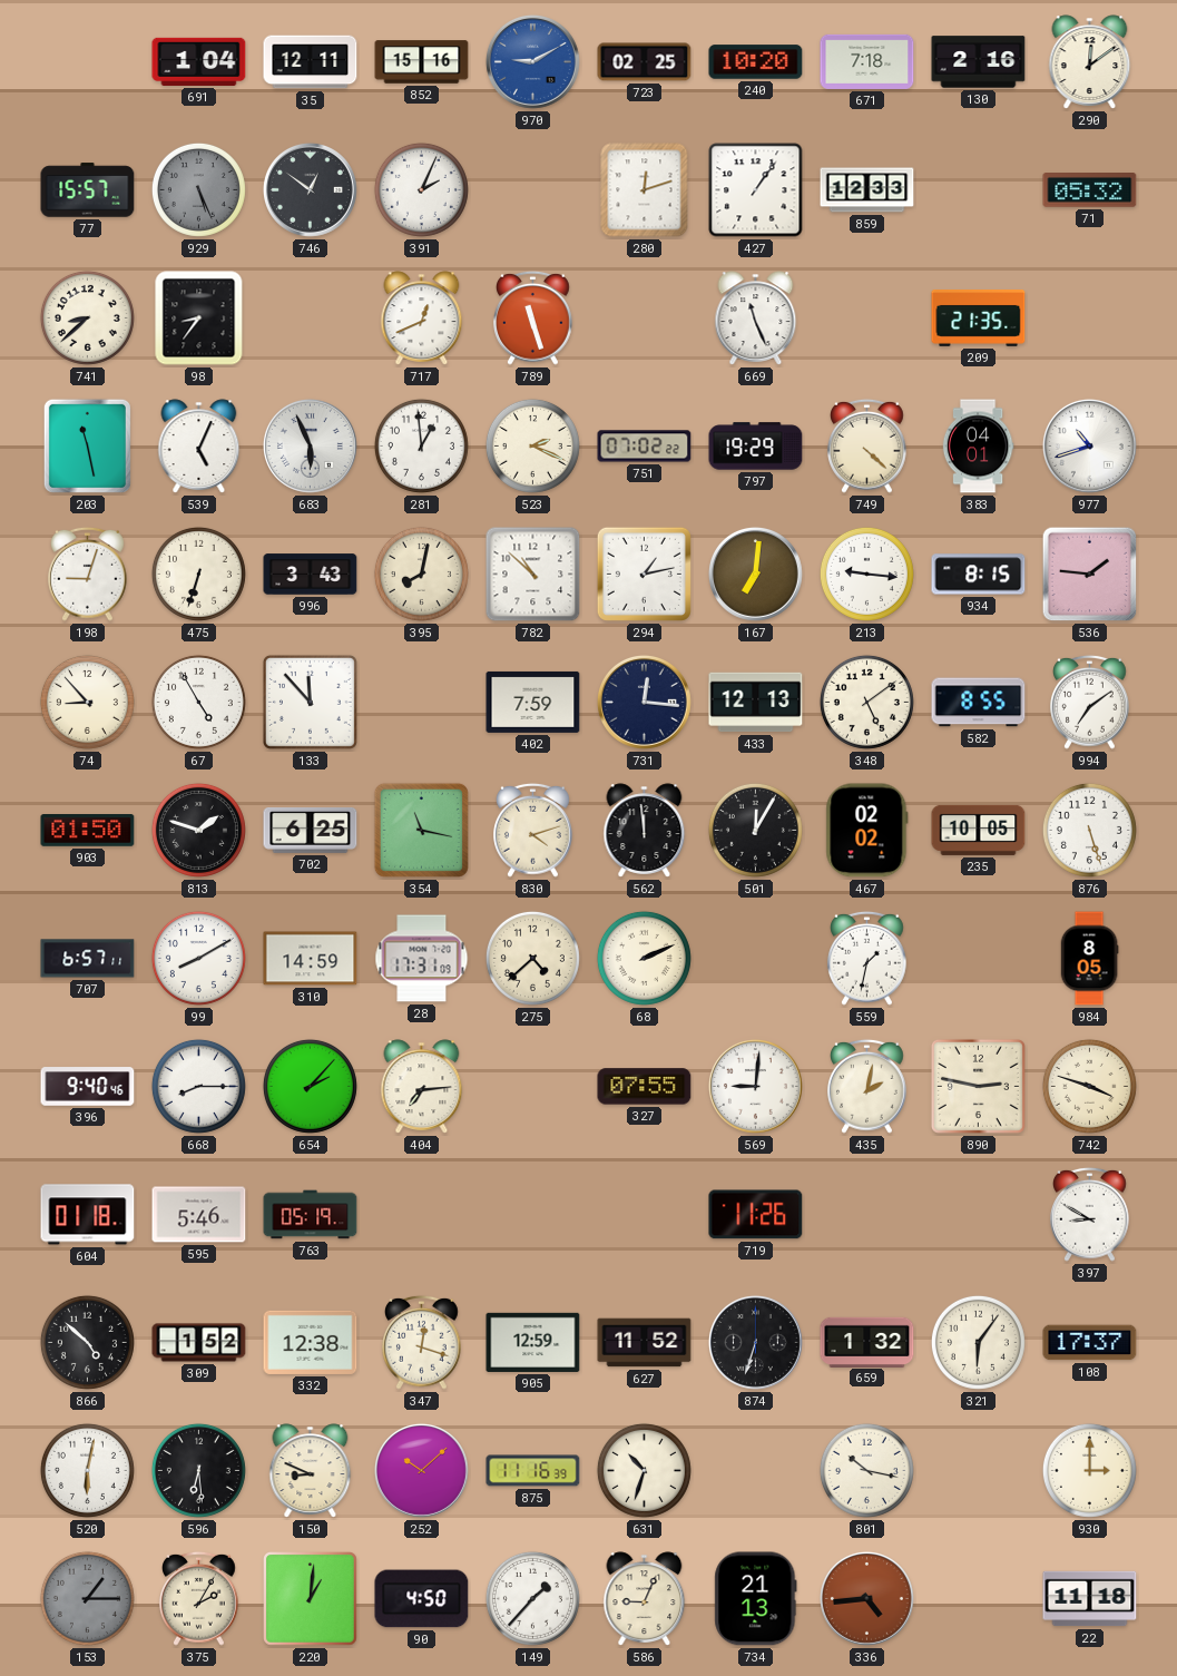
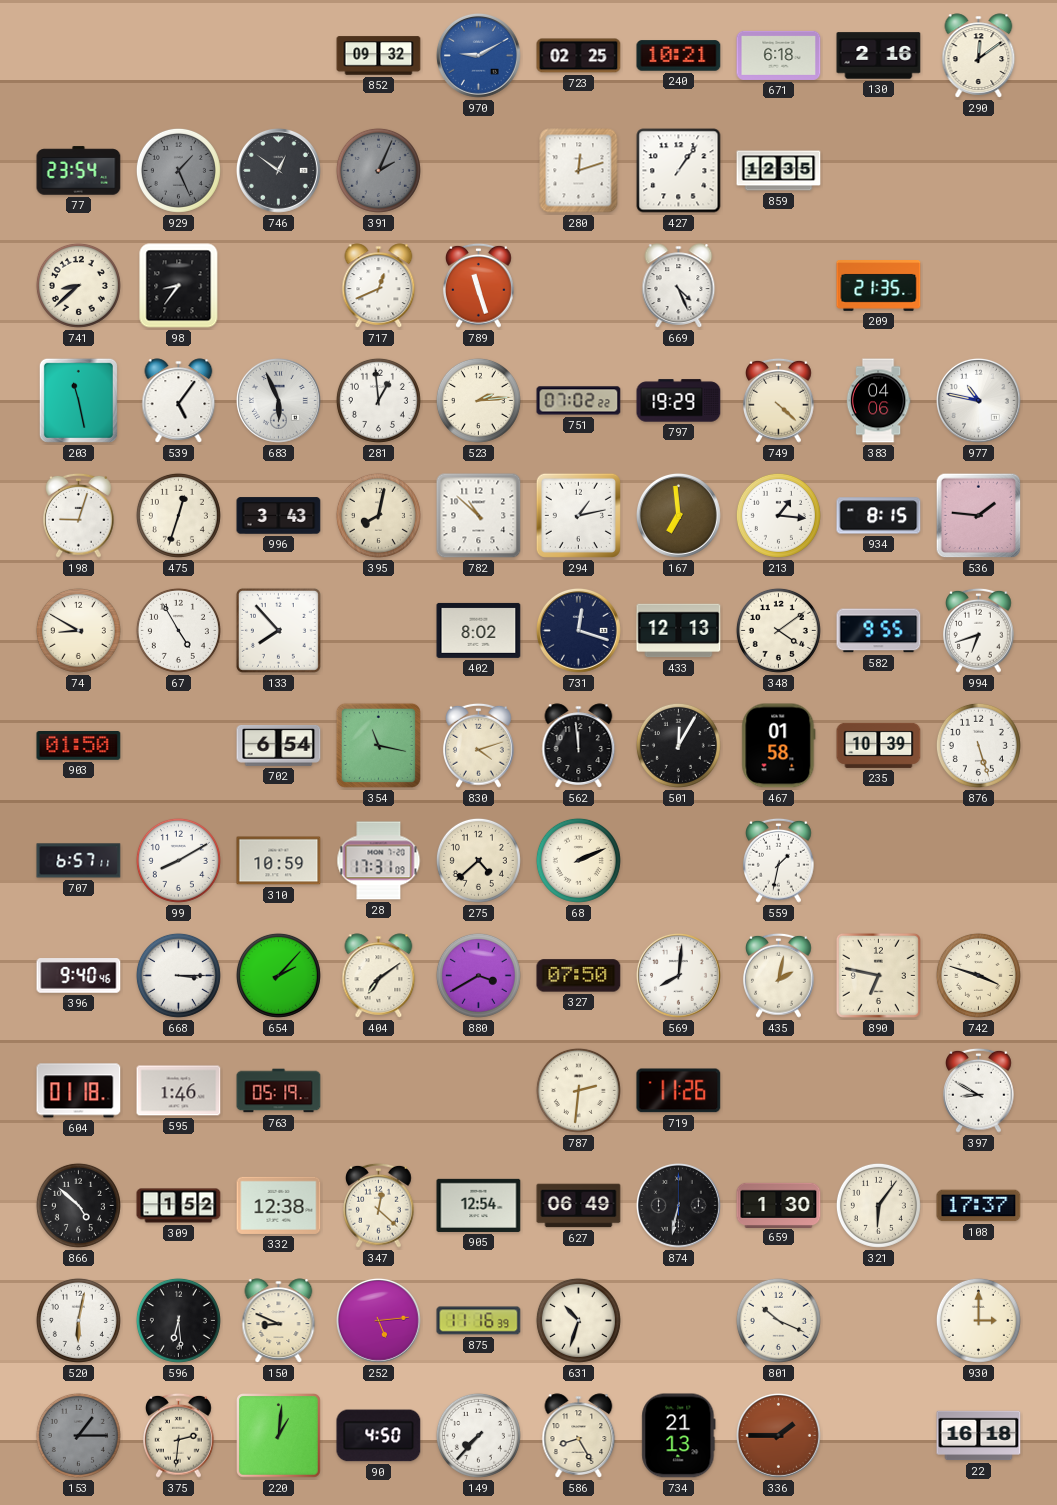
691: 1:04 -> none
35: 12:11 -> none
852: 15:16 -> 09:32
240: 10:20 -> 10:21
671: 7:18 -> 6:18
77: 15:57 -> 23:54
929: 5:26 -> 1:26
391 dial: white -> grey
859: 12:33 -> 12:35
71: 05:32 -> none
669: 11:26 -> 4:26
539: 5:04 -> 5:06
523: 2:19 -> 2:14
383: 04:01 -> 04:06
977: 10:42 -> 10:47
475: 6:33 -> 12:33
167: 7:01 -> 6:59
213: 9:16 -> 1:16
74: 8:53 -> 8:50
133: 11:53 -> 7:53
402: 7:59 -> 8:02
731: 12:16 -> 12:18
348: 5:09 -> 4:09
582: 8:55 -> 9:55
994: 7:09 -> 6:42
813: 1:48 -> none
702: 6:25 -> 6:54
467: 02:02 -> 01:58
235: 10:05 -> 10:39
310: 14:59 -> 10:59
984: 8:05 -> none
668: 8:15 -> 3:15
404: 7:14 -> 7:09
880: none -> 3:40
327: 07:55 -> 07:50
569: 9:01 -> 8:01
890: 2:47 -> 6:47
595: 5:46 -> 1:46
787: none -> 2:31
347: 12:18 -> 12:22
905: 12:59 -> 12:54
627: 11:52 -> 06:49
874: 6:33 -> 6:32
659: 1:32 -> 1:30
252: 10:08 -> 5:14
801: 10:17 -> 10:19
375: 2:05 -> 2:31
149: 1:37 -> 7:37
586: 9:04 -> 8:25
336: 4:44 -> 1:45
22: 11:18 -> 16:18
